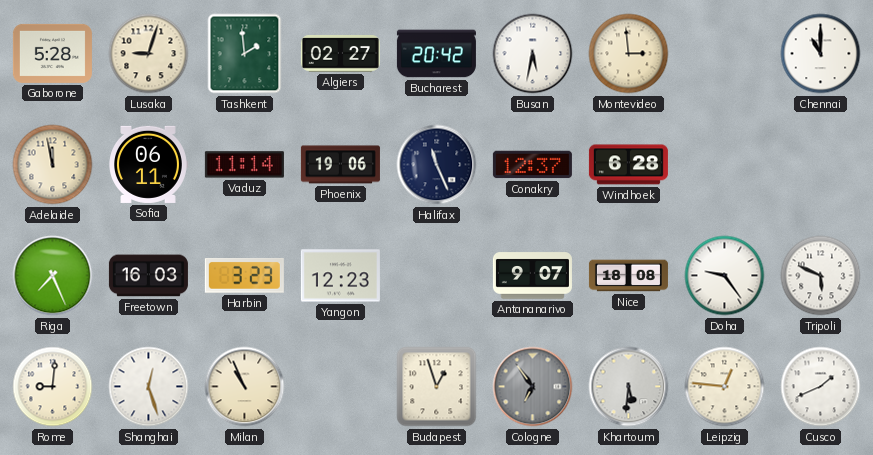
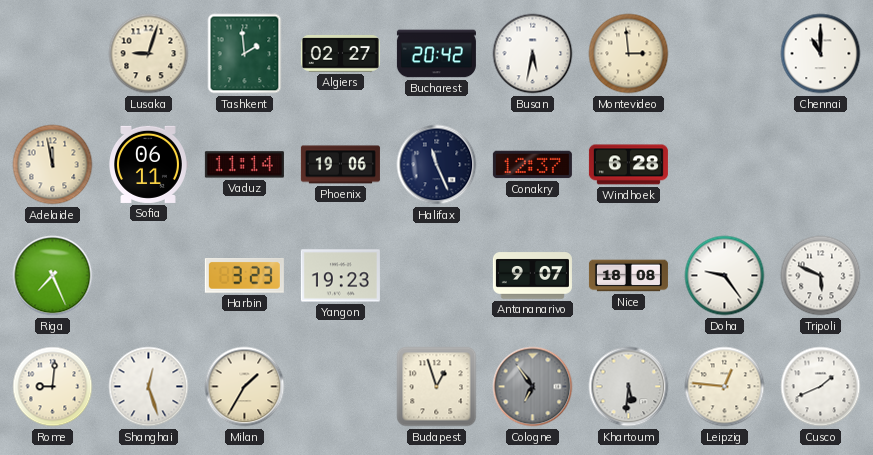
Gaborone: 5:28 -> none
Freetown: 16:03 -> none
Yangon: 12:23 -> 19:23
Milan: 10:56 -> 1:35
